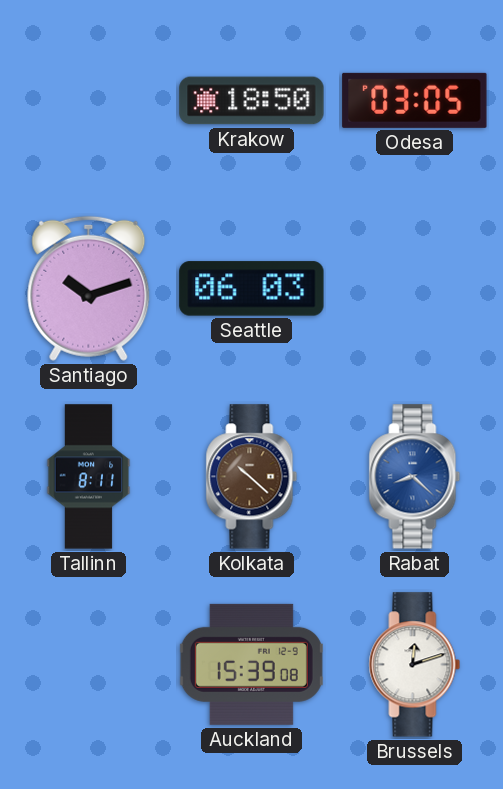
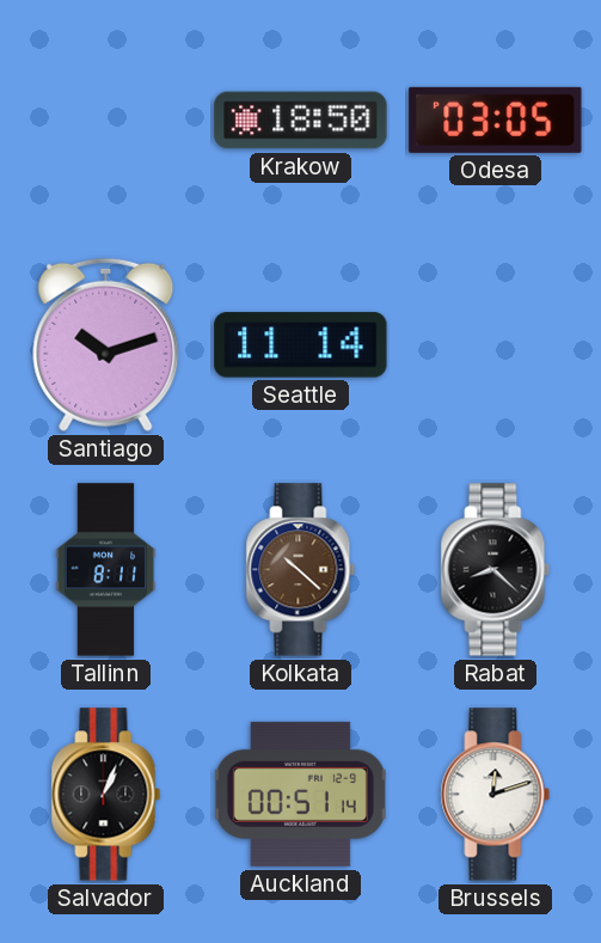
Seattle: 06:03 -> 11:14
Rabat dial: blue -> black
Salvador: none -> 1:04
Auckland: 15:39 -> 00:51
